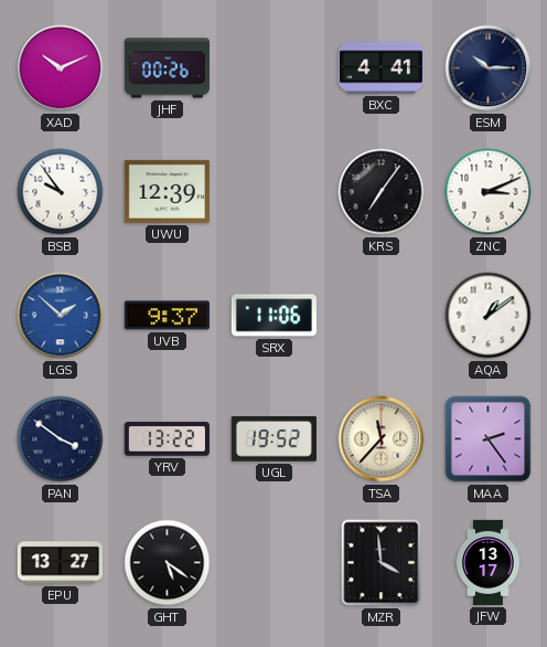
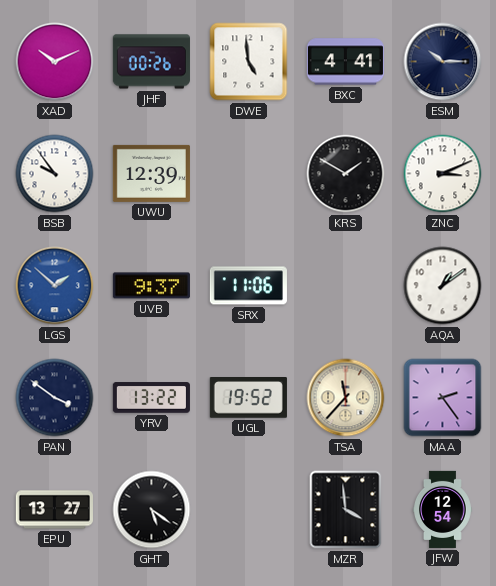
DWE: none -> 4:59
KRS: 7:06 -> 1:50
JFW: 13:17 -> 12:54
